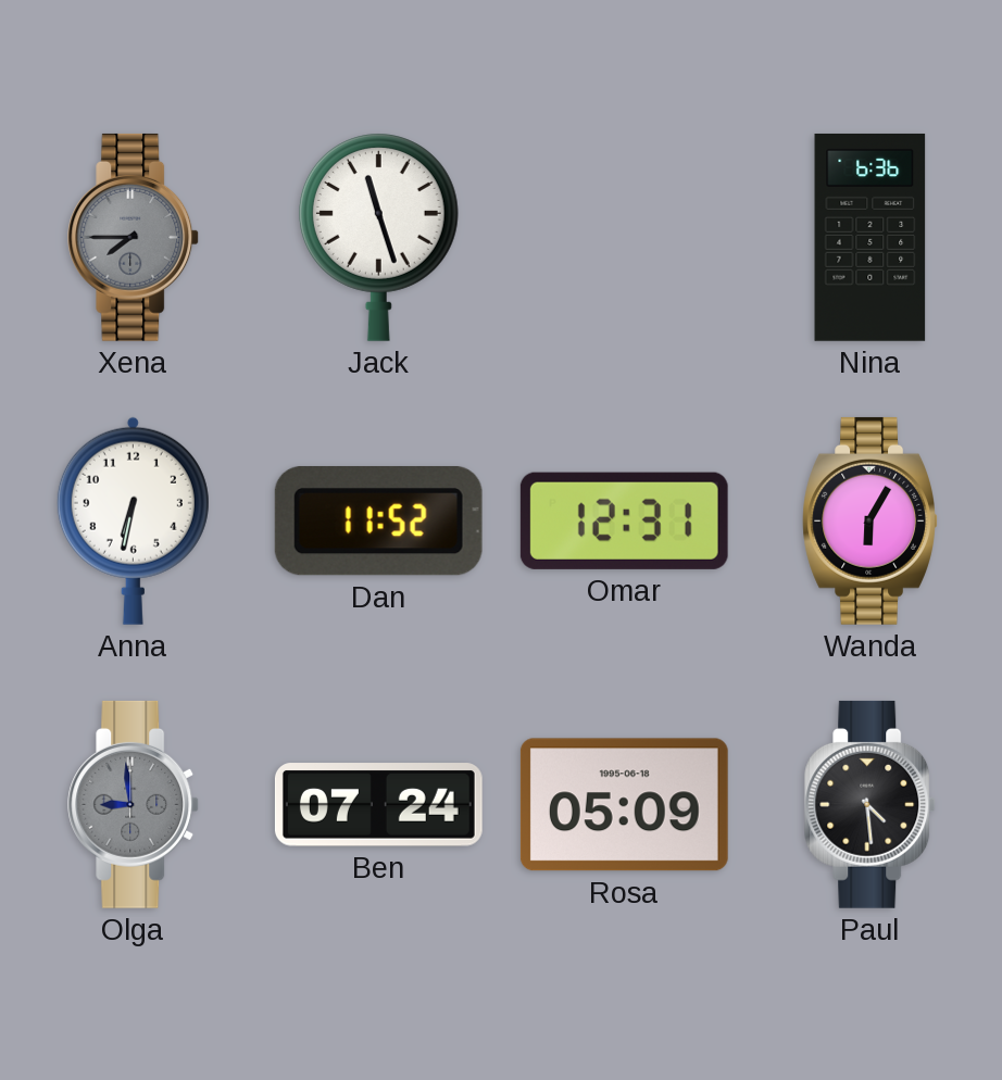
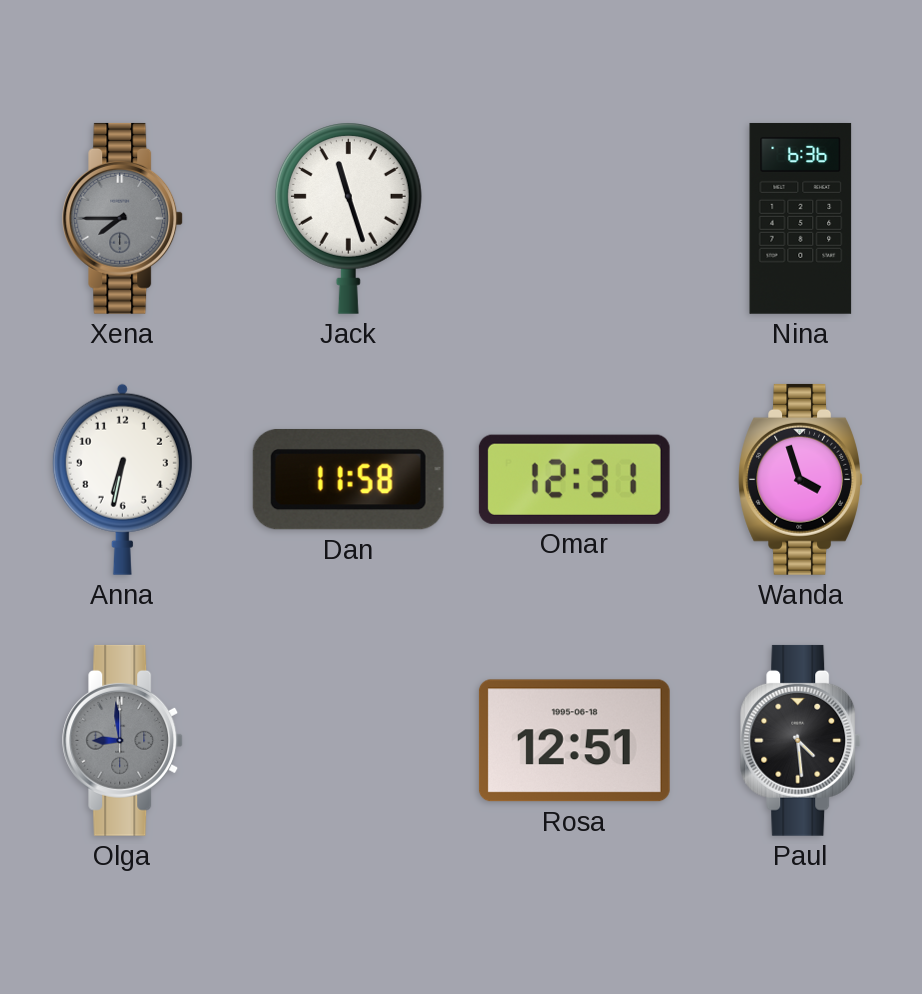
Dan: 11:52 -> 11:58
Wanda: 6:05 -> 3:57
Ben: 07:24 -> none
Rosa: 05:09 -> 12:51
